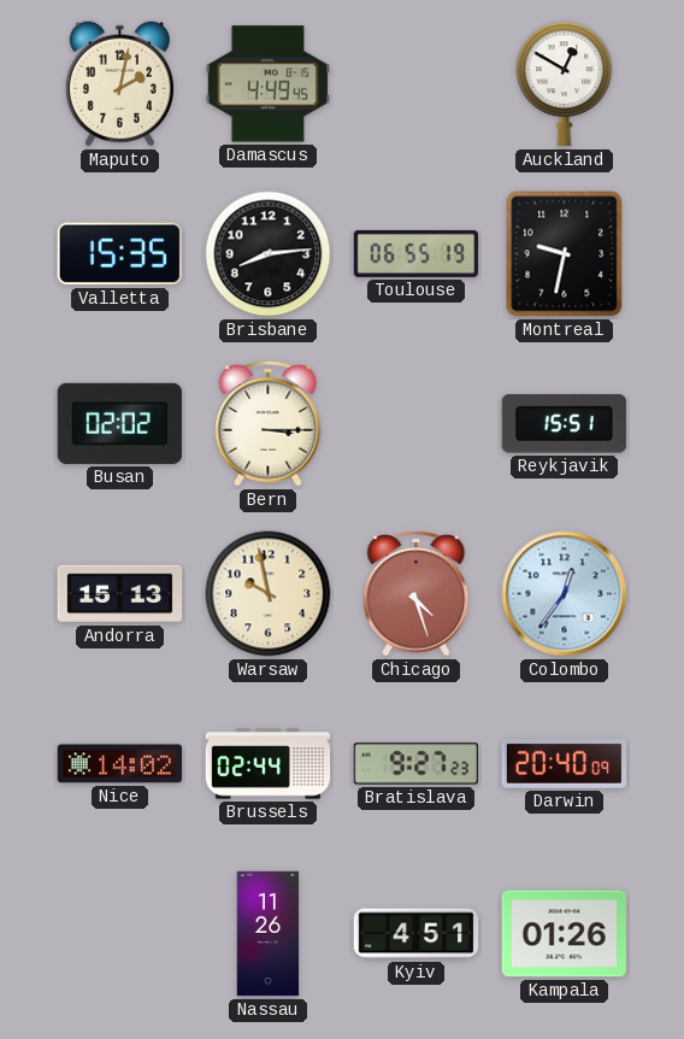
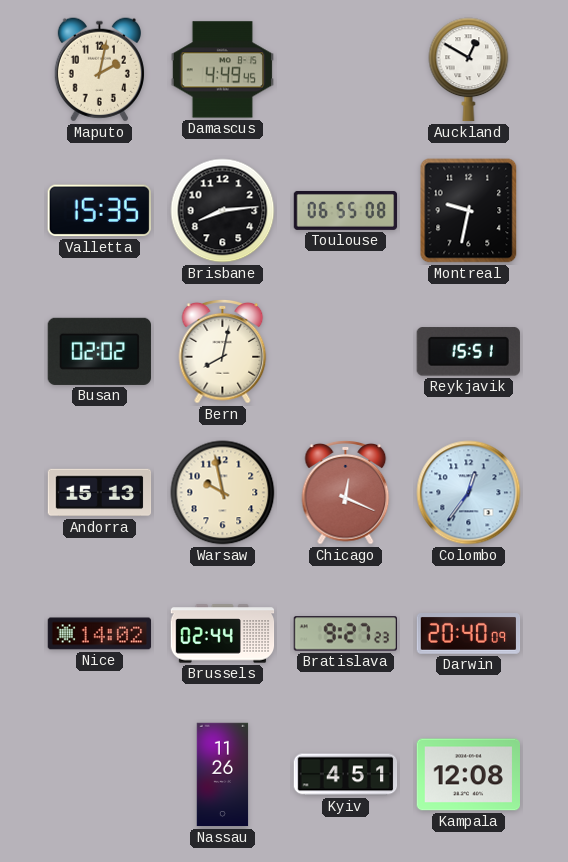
Toulouse: 06:55:19 -> 06:55:08
Bern: 3:15 -> 8:02
Chicago: 4:27 -> 12:19
Kampala: 01:26 -> 12:08
